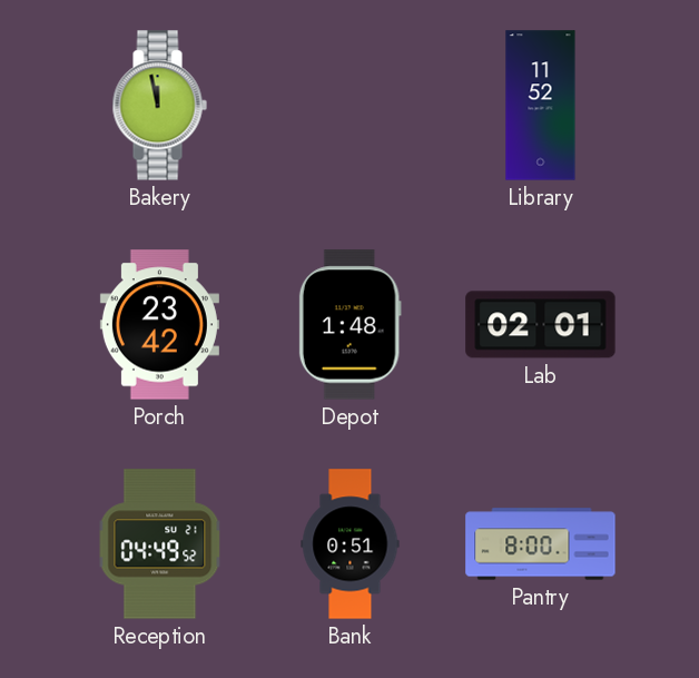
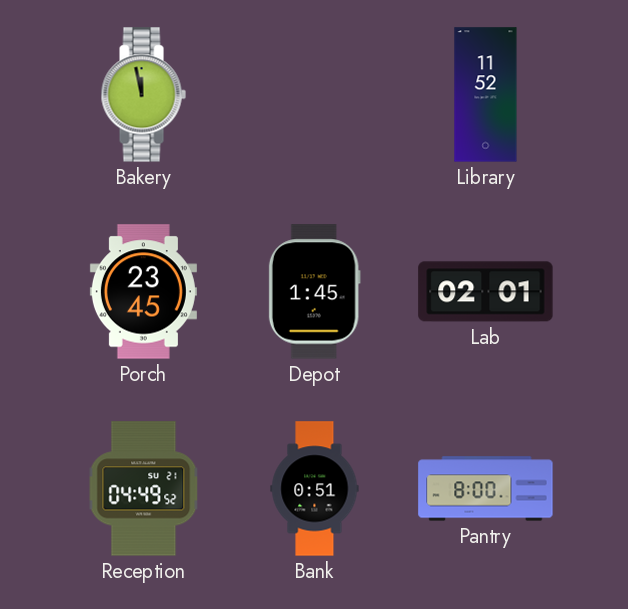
Porch: 23:42 -> 23:45
Depot: 1:48 -> 1:45
